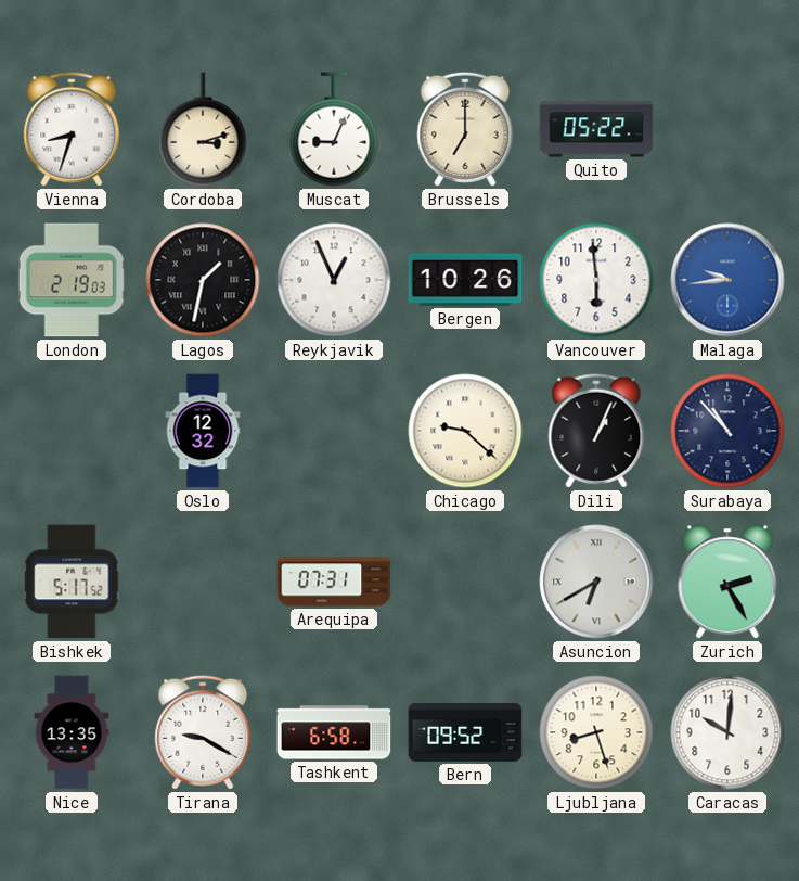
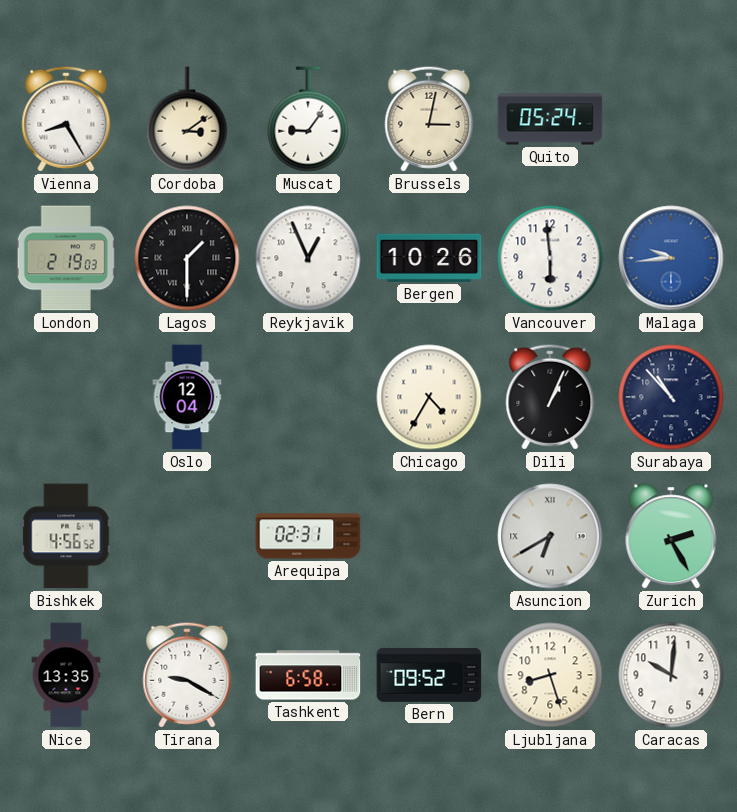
Vienna: 8:33 -> 8:25
Cordoba: 3:12 -> 3:09
Muscat: 9:04 -> 9:06
Brussels: 7:00 -> 3:02
Quito: 05:22 -> 05:24
Lagos: 1:32 -> 1:30
Oslo: 12:32 -> 12:04
Chicago: 9:22 -> 4:35
Bishkek: 5:17 -> 4:56
Arequipa: 07:31 -> 02:31
